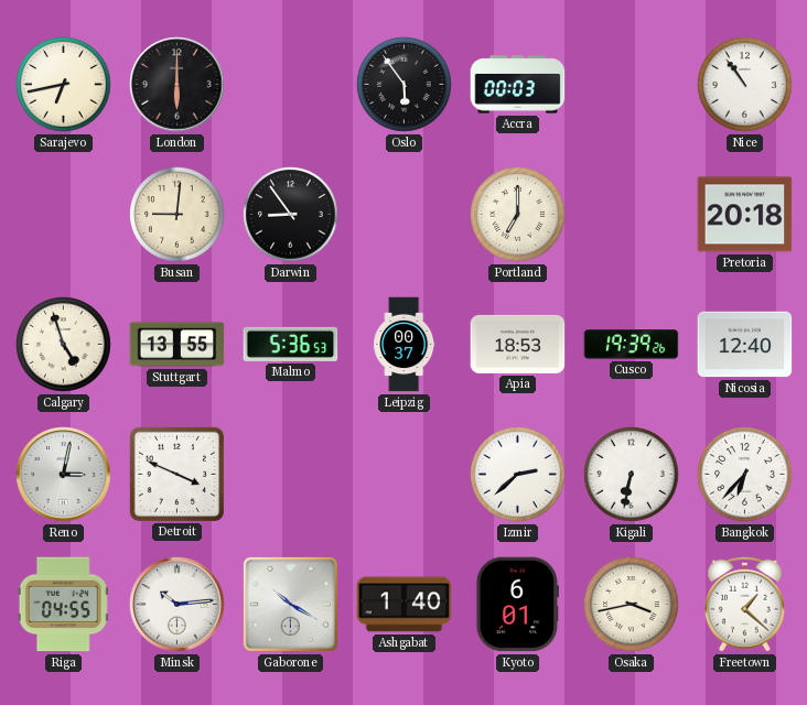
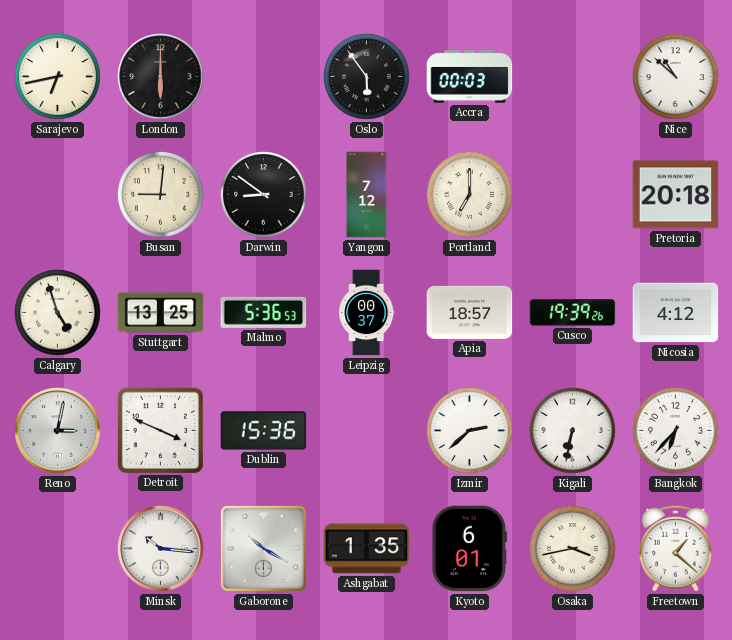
Nice: 10:54 -> 10:52
Darwin: 8:54 -> 8:51
Yangon: none -> 7:12
Stuttgart: 13:55 -> 13:25
Apia: 18:53 -> 18:57
Nicosia: 12:40 -> 4:12
Dublin: none -> 15:36
Riga: 04:55 -> none
Minsk: 10:14 -> 10:16
Ashgabat: 1:40 -> 1:35
